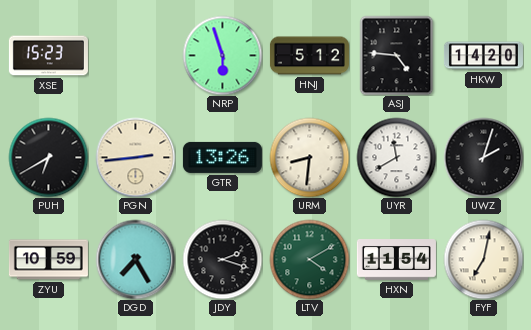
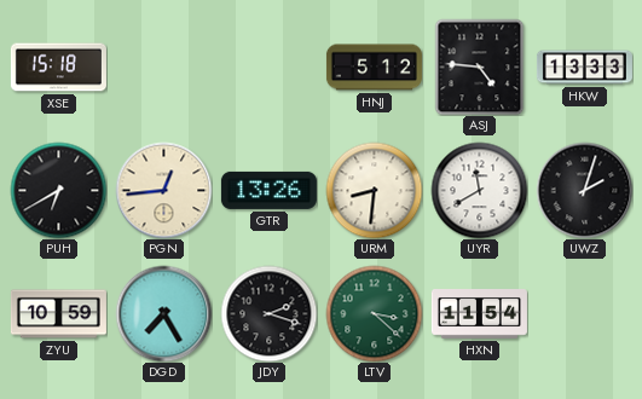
XSE: 15:23 -> 15:18
NRP: 5:57 -> none
HKW: 14:20 -> 13:33
PGN: 2:44 -> 12:44
LTV: 4:10 -> 3:22
FYF: 7:02 -> none
